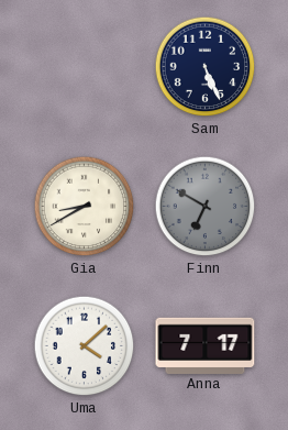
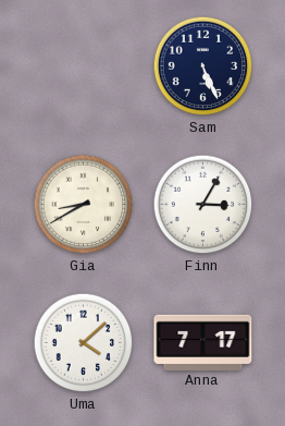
Finn: 6:50 -> 3:05
Finn dial: grey -> white
